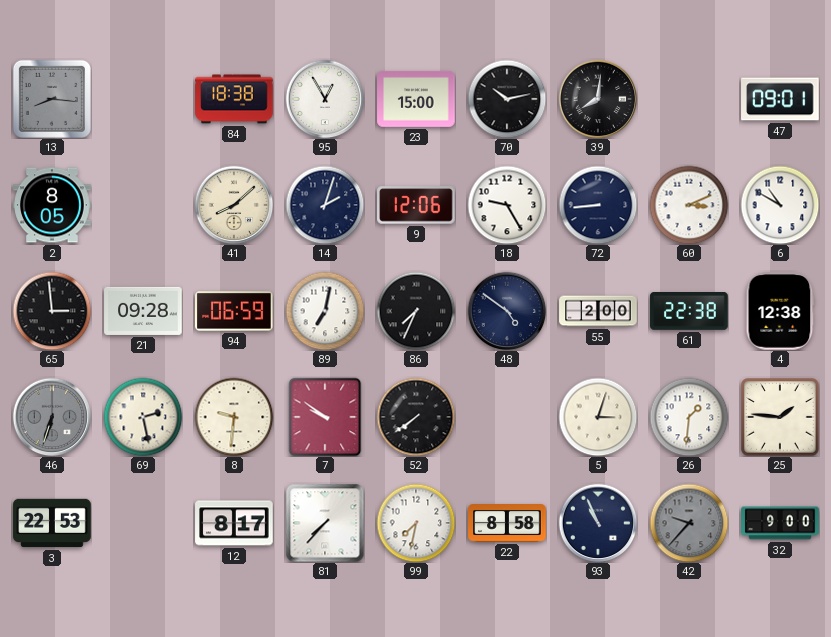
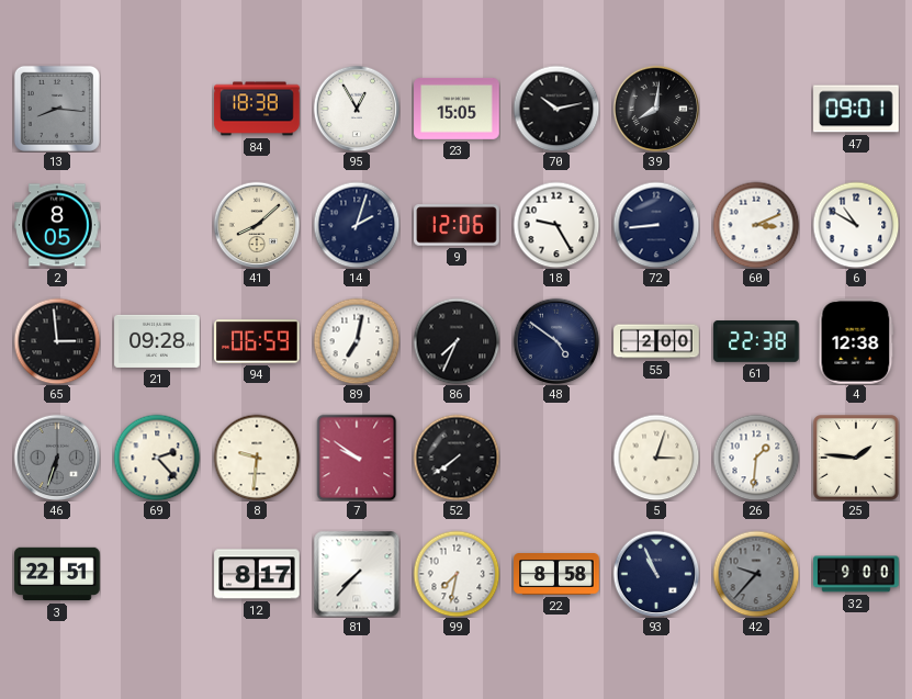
23: 15:00 -> 15:05
69: 2:28 -> 2:23
3: 22:53 -> 22:51
